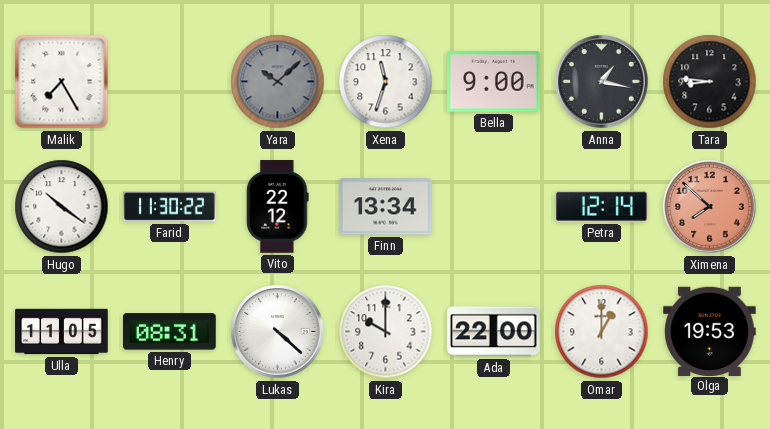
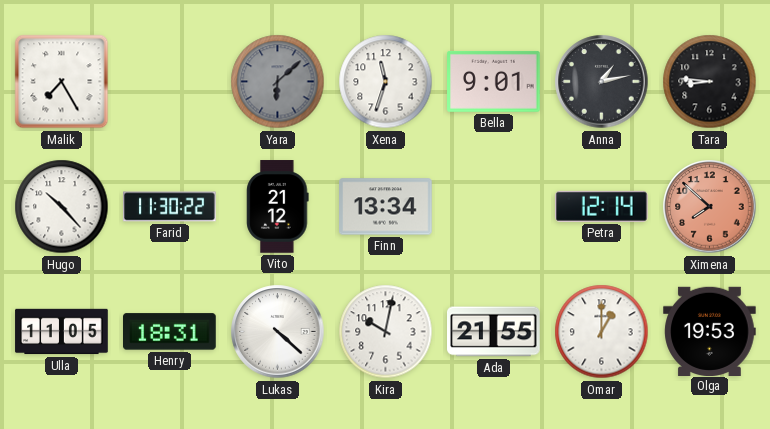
Yara: 10:08 -> 6:08
Bella: 9:00 -> 9:01
Anna: 1:17 -> 1:13
Hugo: 10:21 -> 10:23
Vito: 22:12 -> 21:12
Henry: 08:31 -> 18:31
Kira: 10:00 -> 10:02
Ada: 22:00 -> 21:55
